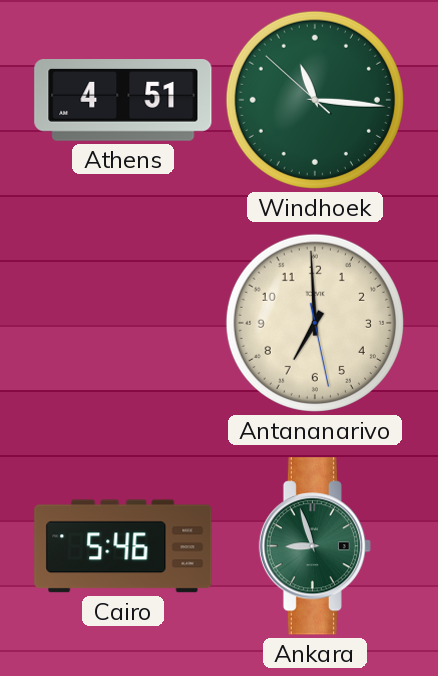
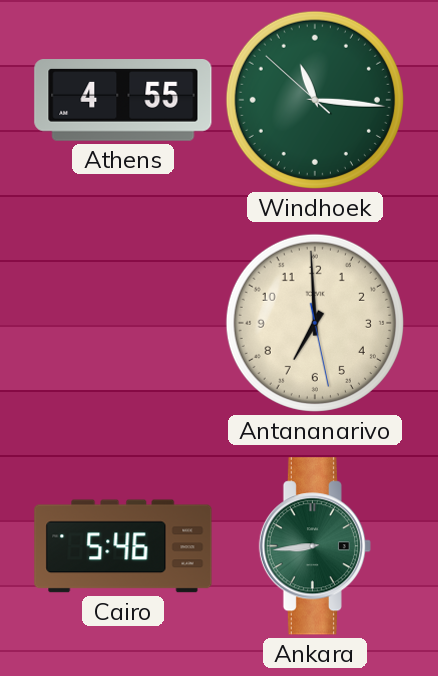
Athens: 4:51 -> 4:55
Ankara: 8:57 -> 8:44
